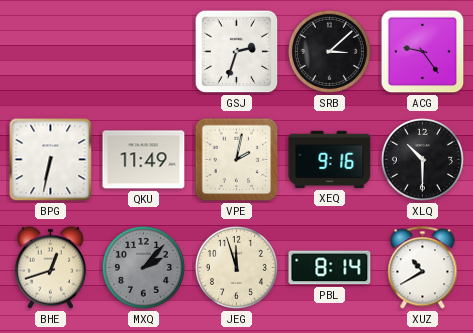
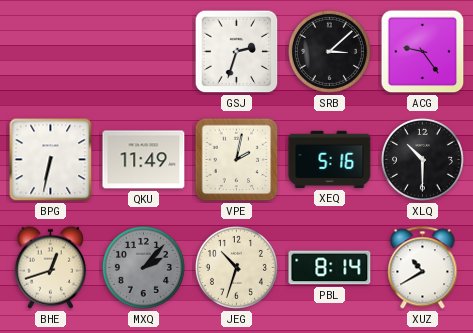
XEQ: 9:16 -> 5:16
JEG: 11:57 -> 10:33
